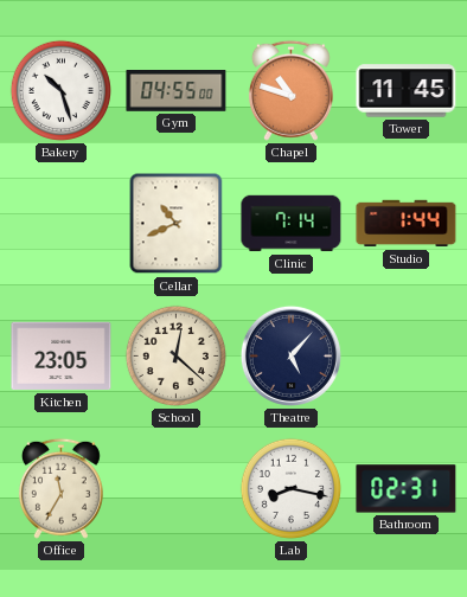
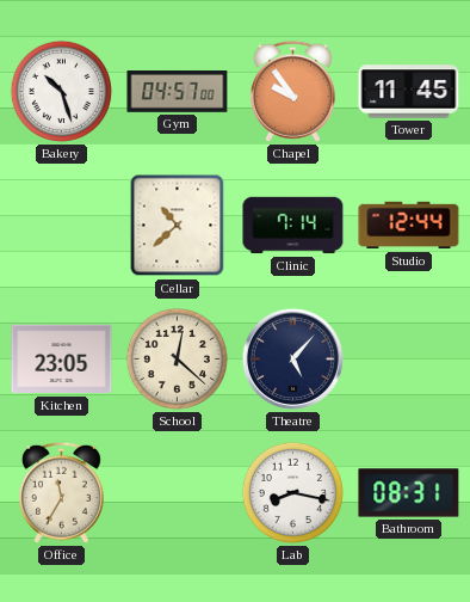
Gym: 04:55 -> 04:57
Chapel: 10:48 -> 9:54
Cellar: 10:41 -> 10:38
Studio: 1:44 -> 12:44
Bathroom: 02:31 -> 08:31
